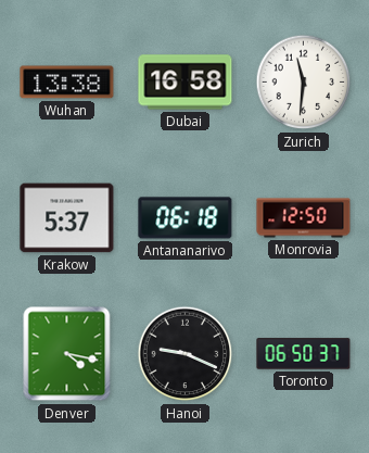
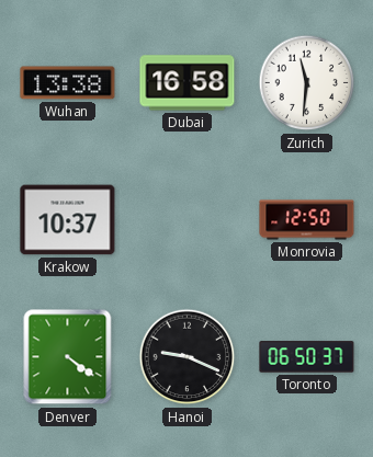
Krakow: 5:37 -> 10:37
Antananarivo: 06:18 -> none
Denver: 4:17 -> 4:21
